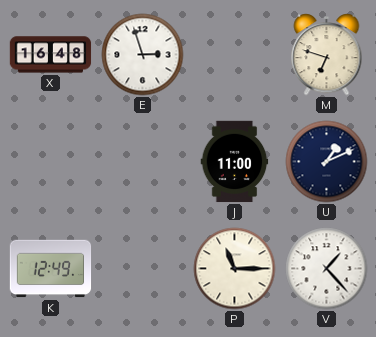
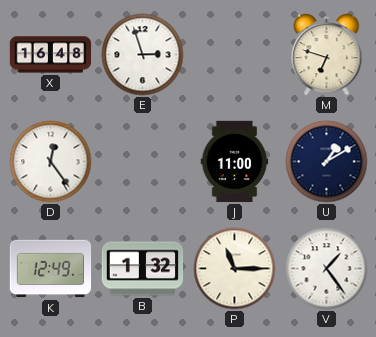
D: none -> 12:24
U: 1:11 -> 1:10
B: none -> 1:32
V: 1:23 -> 1:24
